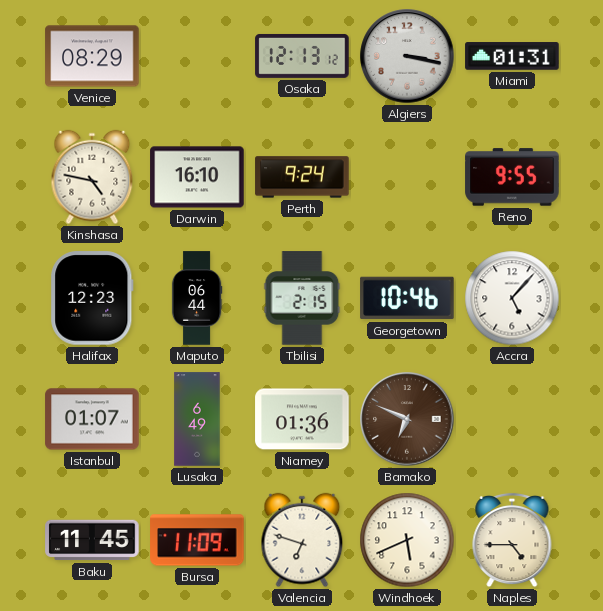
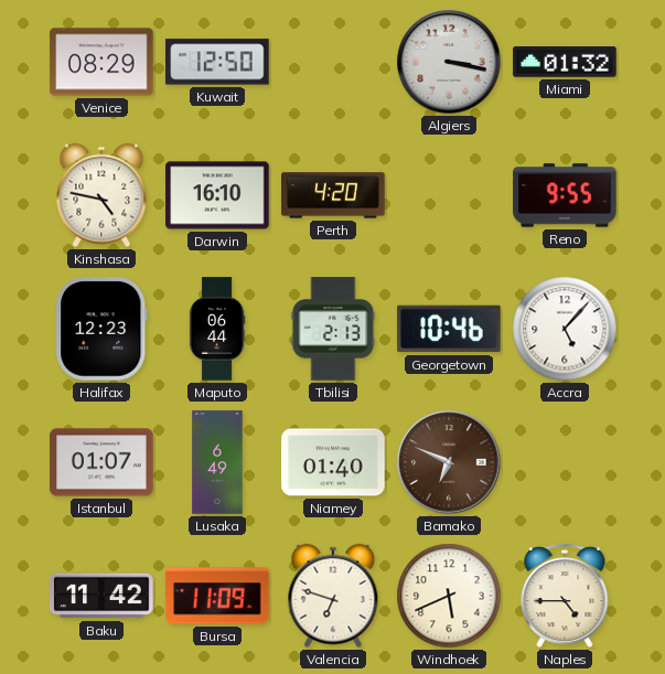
Kuwait: none -> 12:50
Osaka: 12:13 -> none
Miami: 01:31 -> 01:32
Perth: 9:24 -> 4:20
Tbilisi: 2:15 -> 2:13
Niamey: 01:36 -> 01:40
Baku: 11:45 -> 11:42
